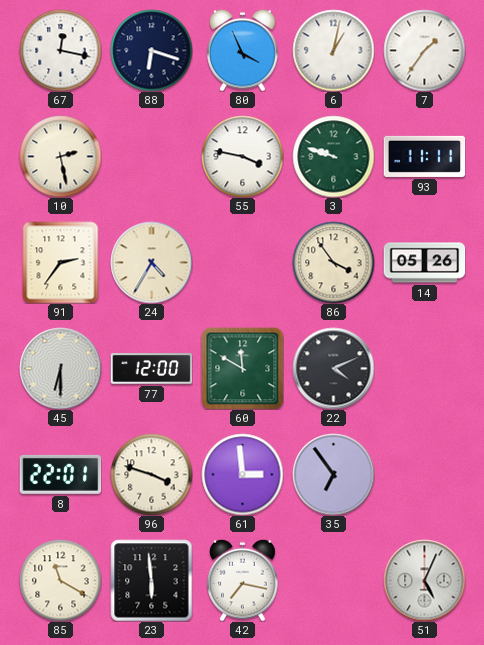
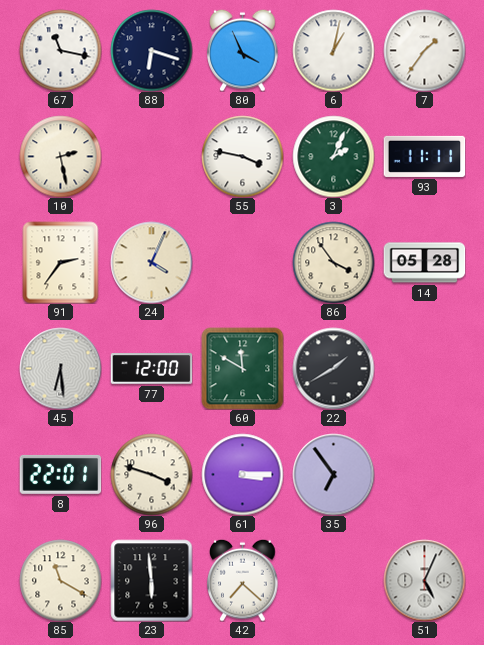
67: 12:17 -> 11:17
3: 9:48 -> 2:04
24: 4:35 -> 4:04
14: 05:26 -> 05:28
45: 6:30 -> 6:29
22: 4:11 -> 1:40
61: 2:59 -> 3:15
42: 7:17 -> 7:22
